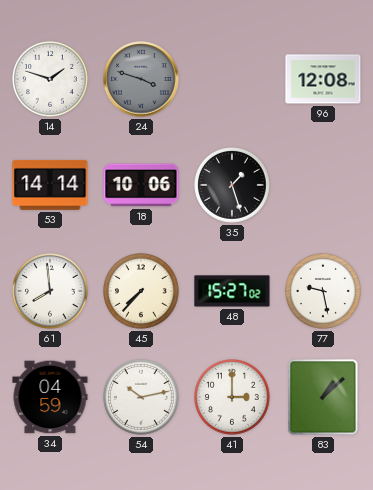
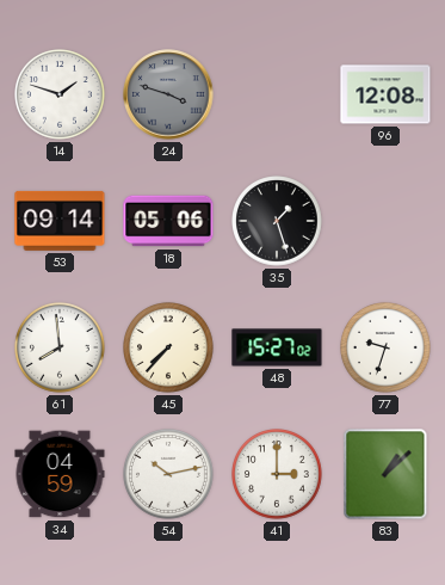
53: 14:14 -> 09:14
18: 10:06 -> 05:06
77: 9:28 -> 9:33
